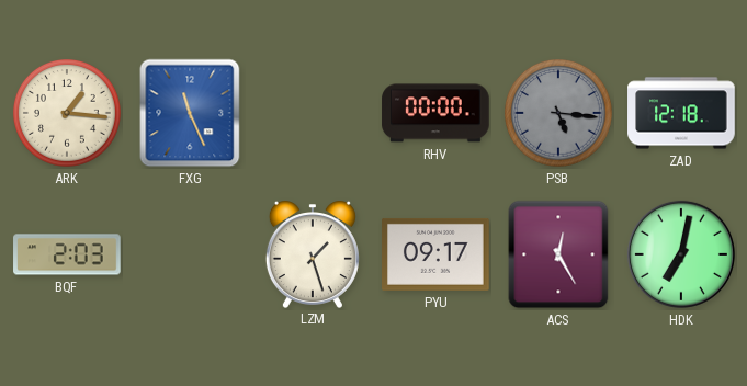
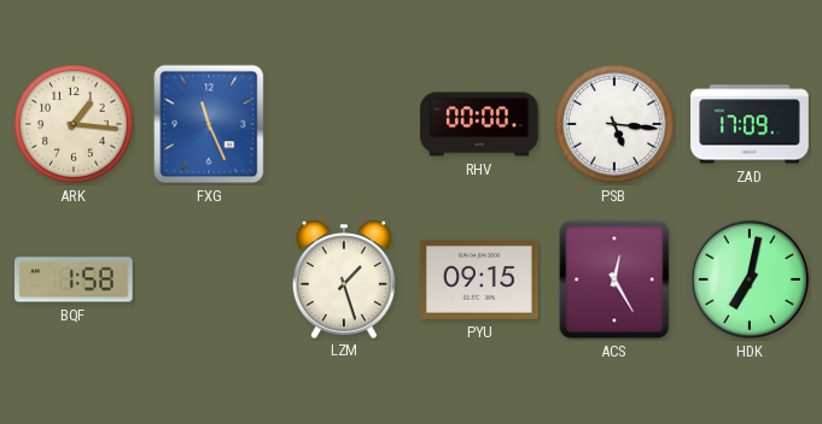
PSB dial: grey -> white
ZAD: 12:18 -> 17:09
BQF: 2:03 -> 1:58
PYU: 09:17 -> 09:15
